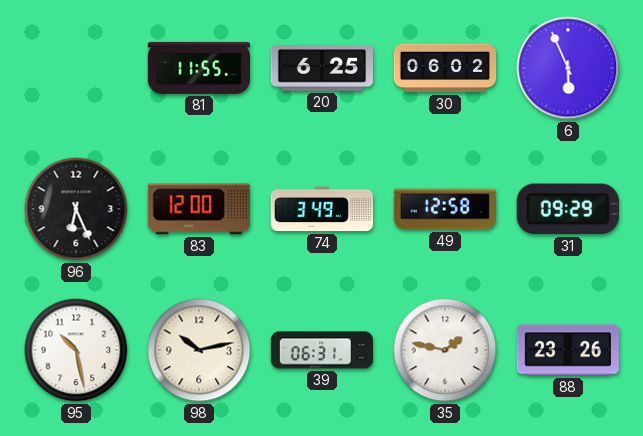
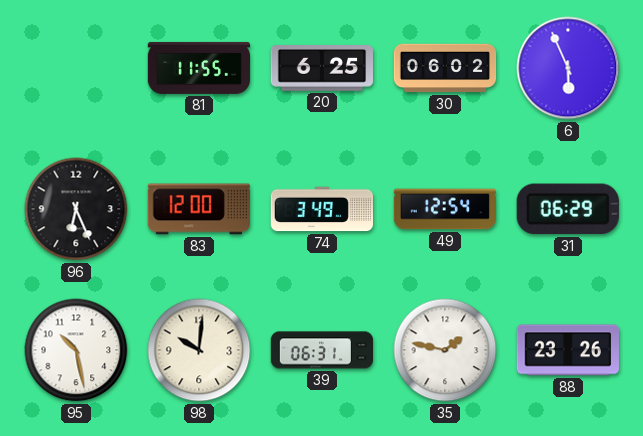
49: 12:58 -> 12:54
31: 09:29 -> 06:29
98: 10:13 -> 10:01
